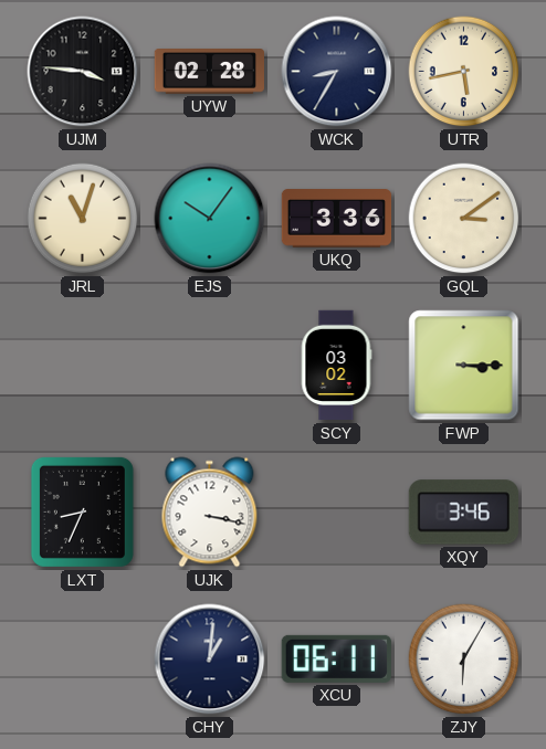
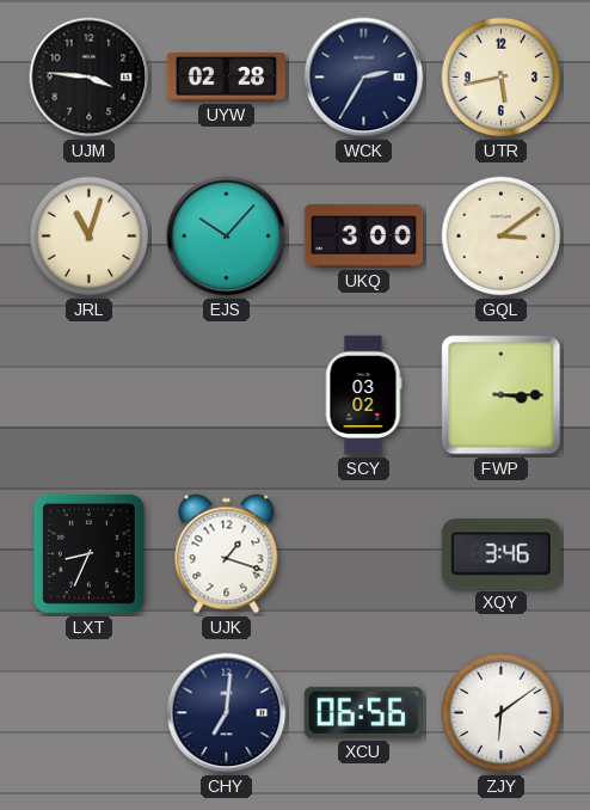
WCK: 8:35 -> 2:35
EJS: 10:06 -> 10:07
UKQ: 3:36 -> 3:00
UJK: 3:17 -> 1:18
CHY: 1:01 -> 7:01
XCU: 06:11 -> 06:56
ZJY: 6:05 -> 6:09
